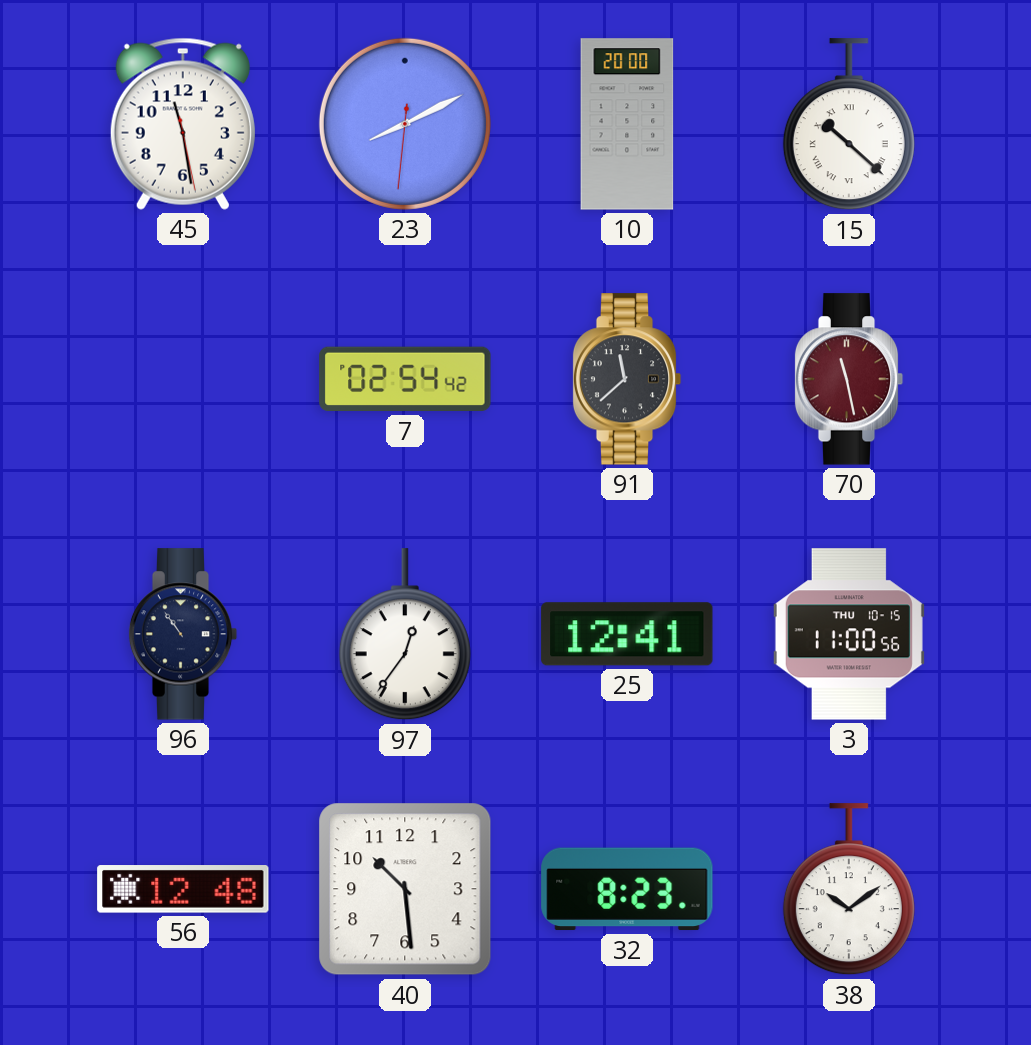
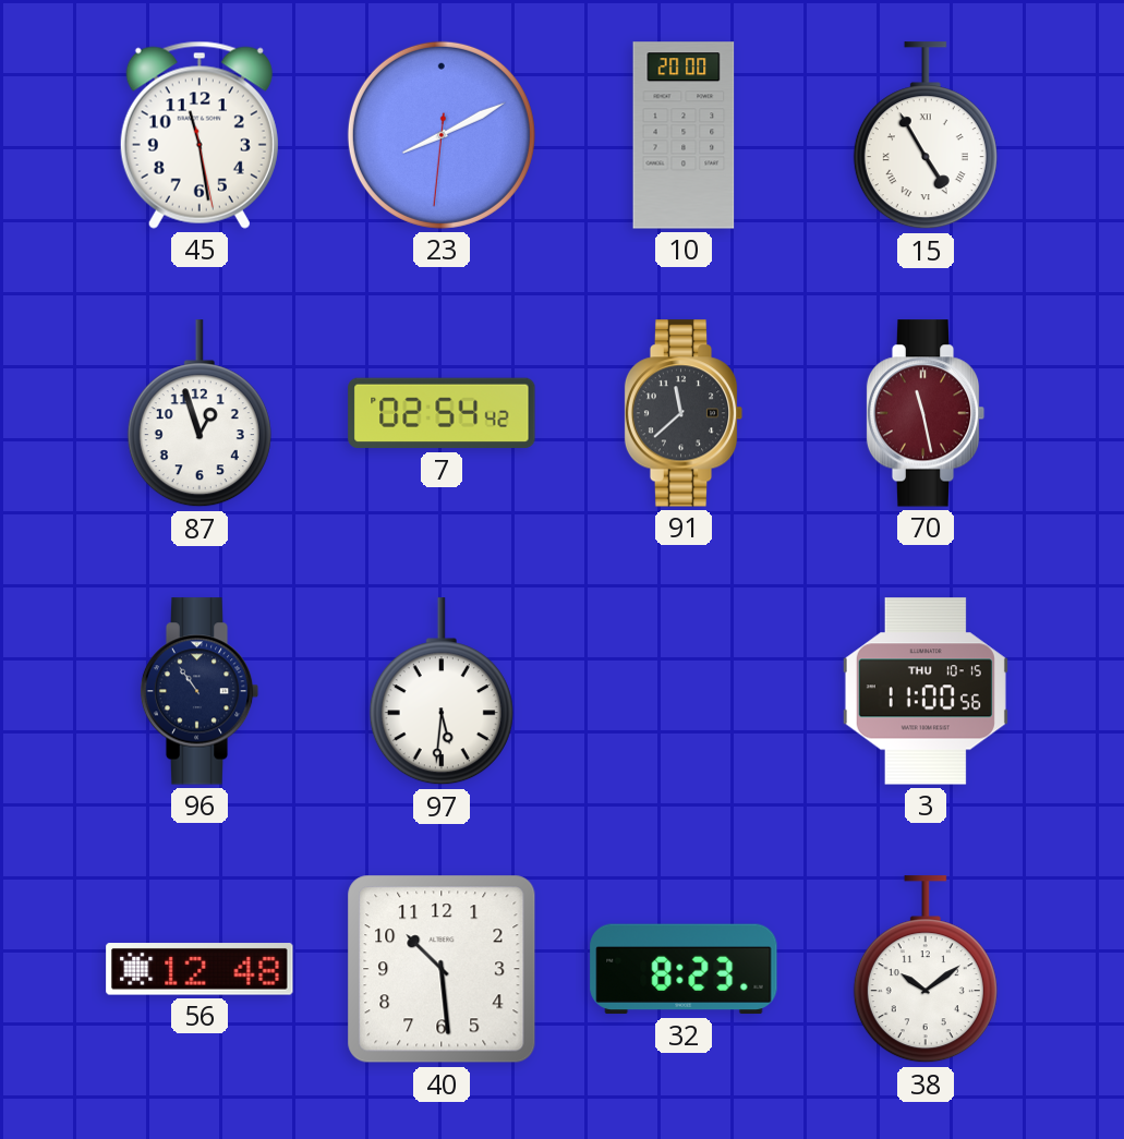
15: 10:22 -> 4:55
87: none -> 12:57
97: 12:36 -> 5:31
25: 12:41 -> none
